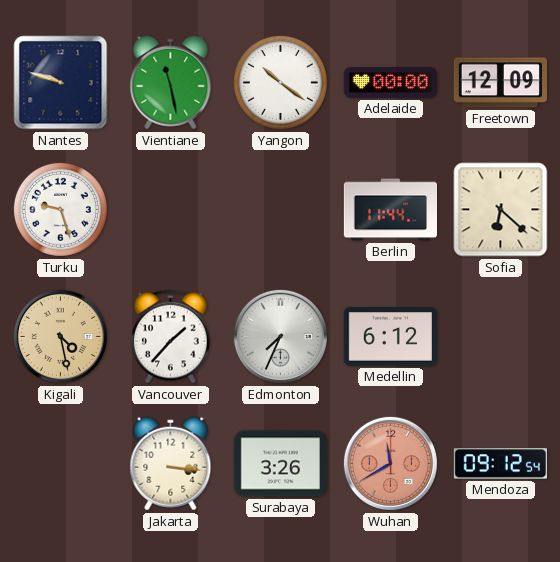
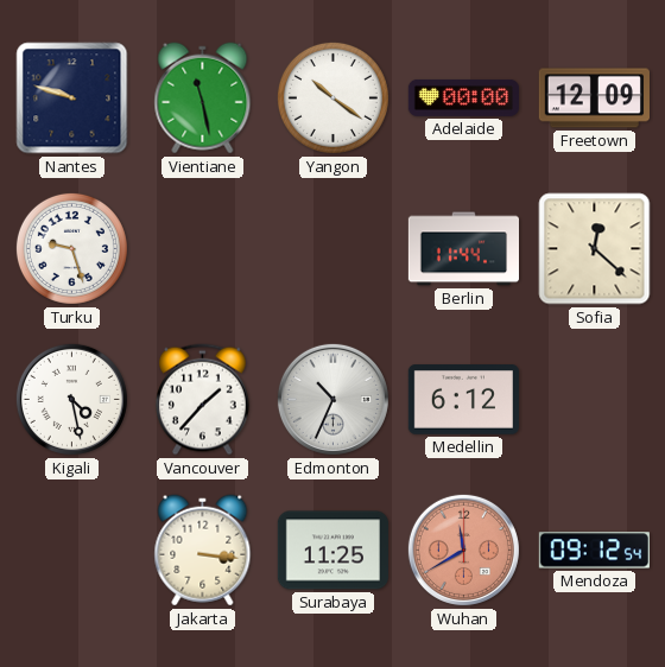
Sofia: 6:22 -> 12:22
Kigali dial: champagne -> white
Edmonton: 7:34 -> 10:34
Surabaya: 3:26 -> 11:25
